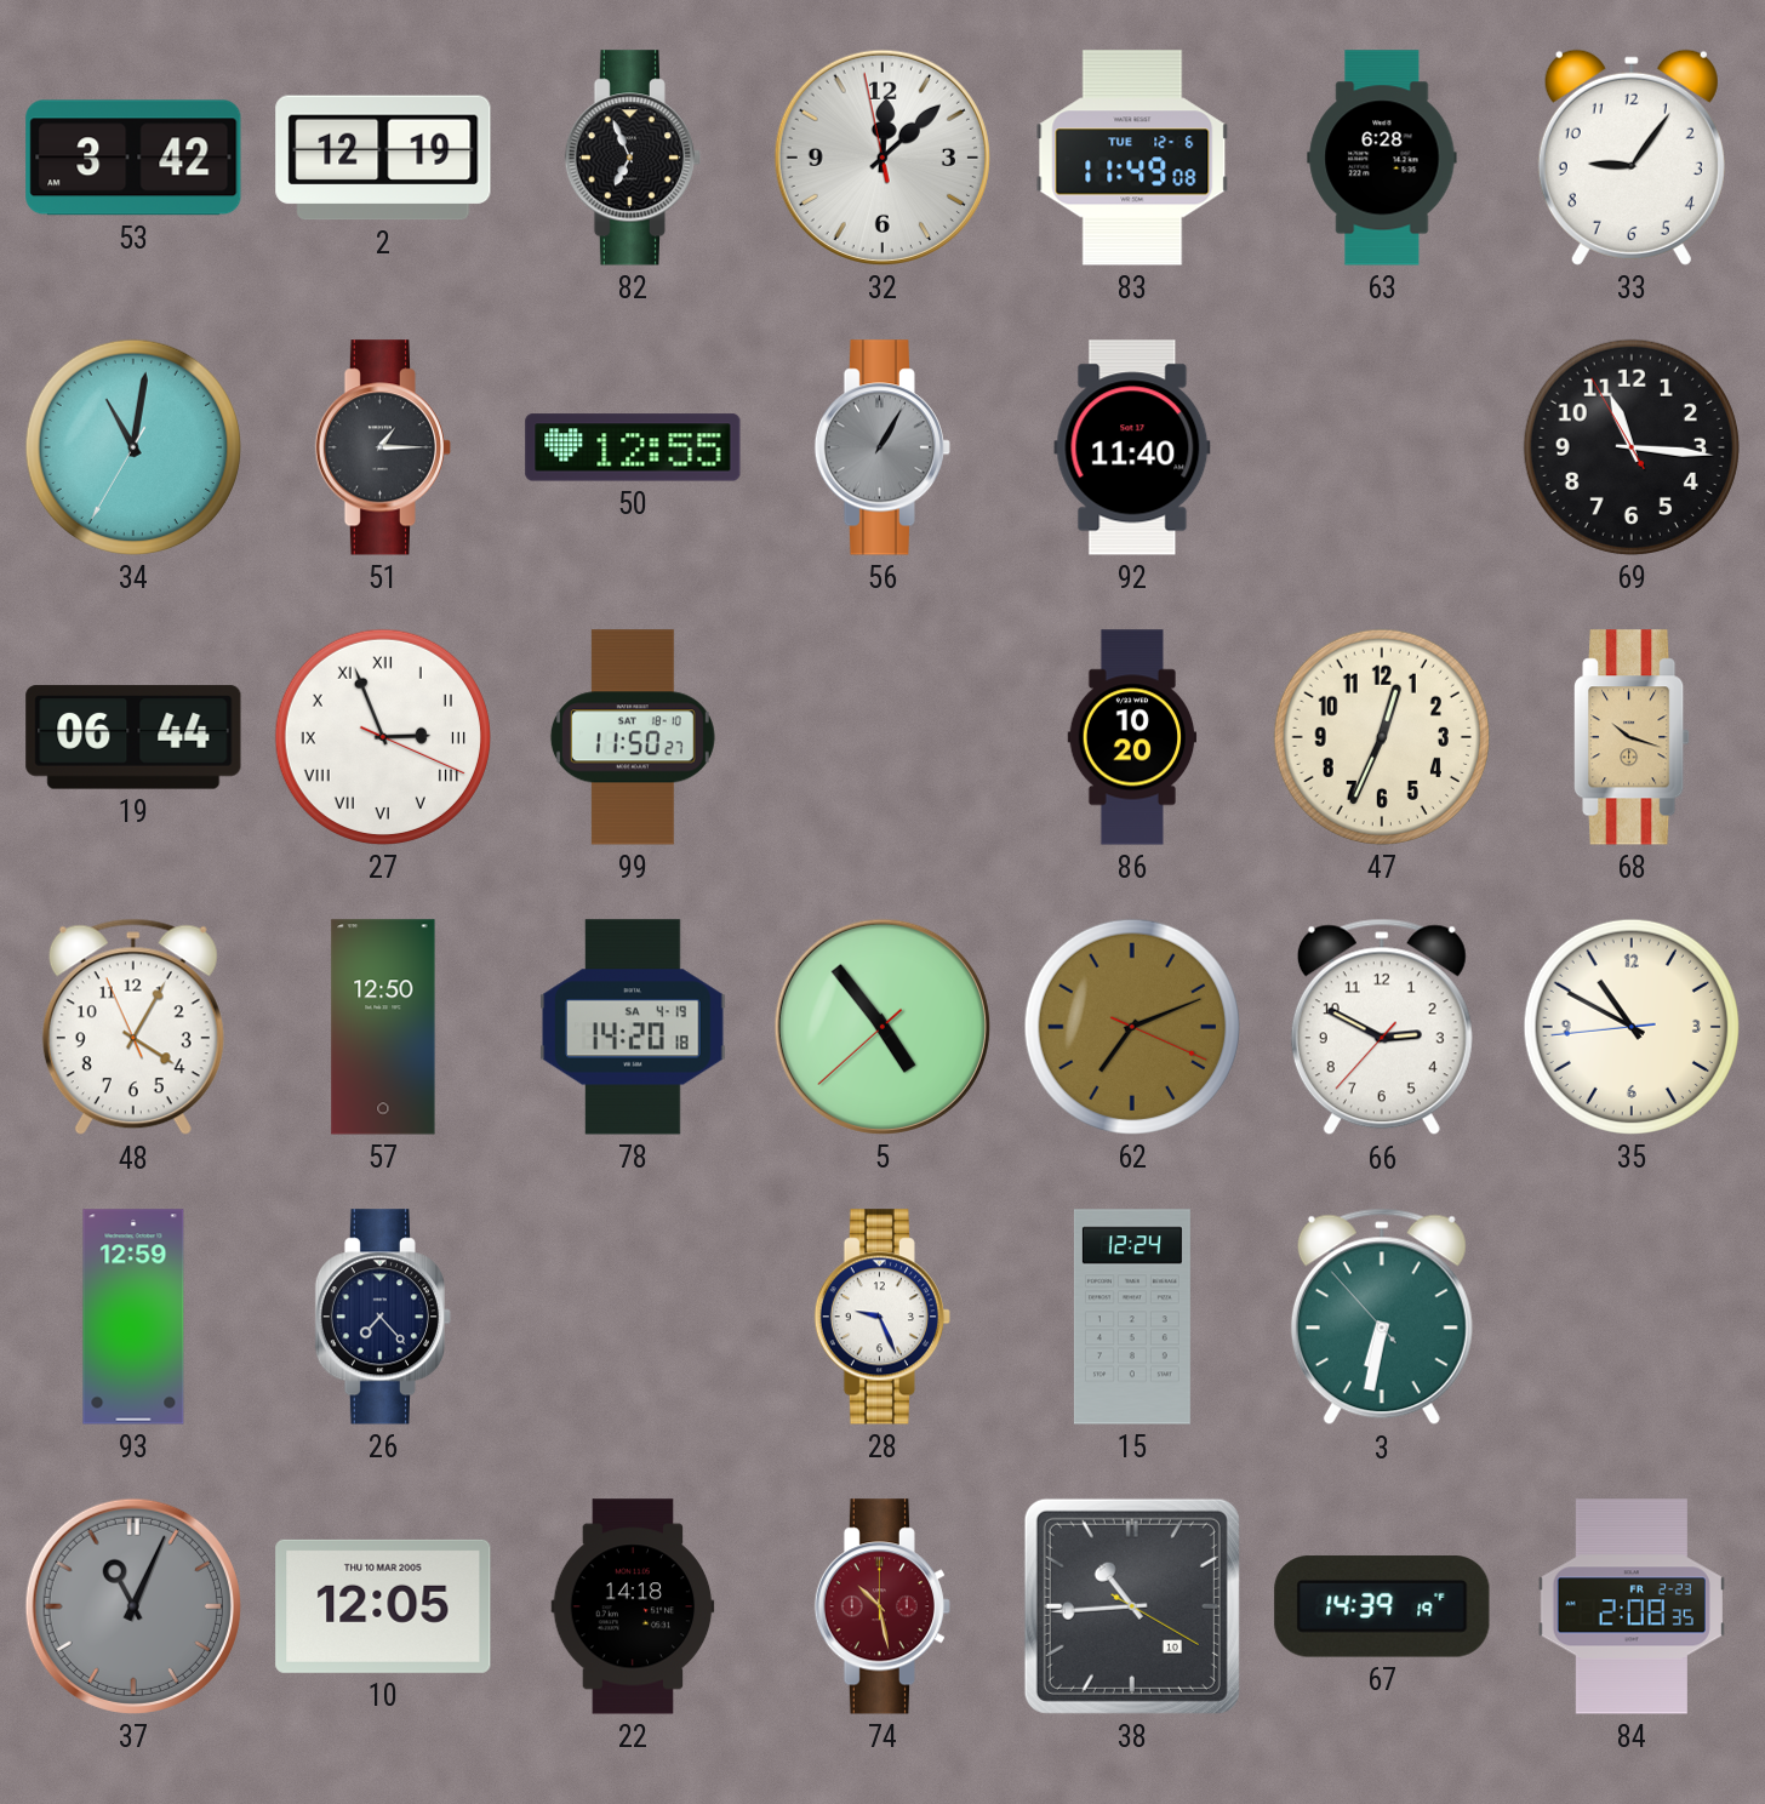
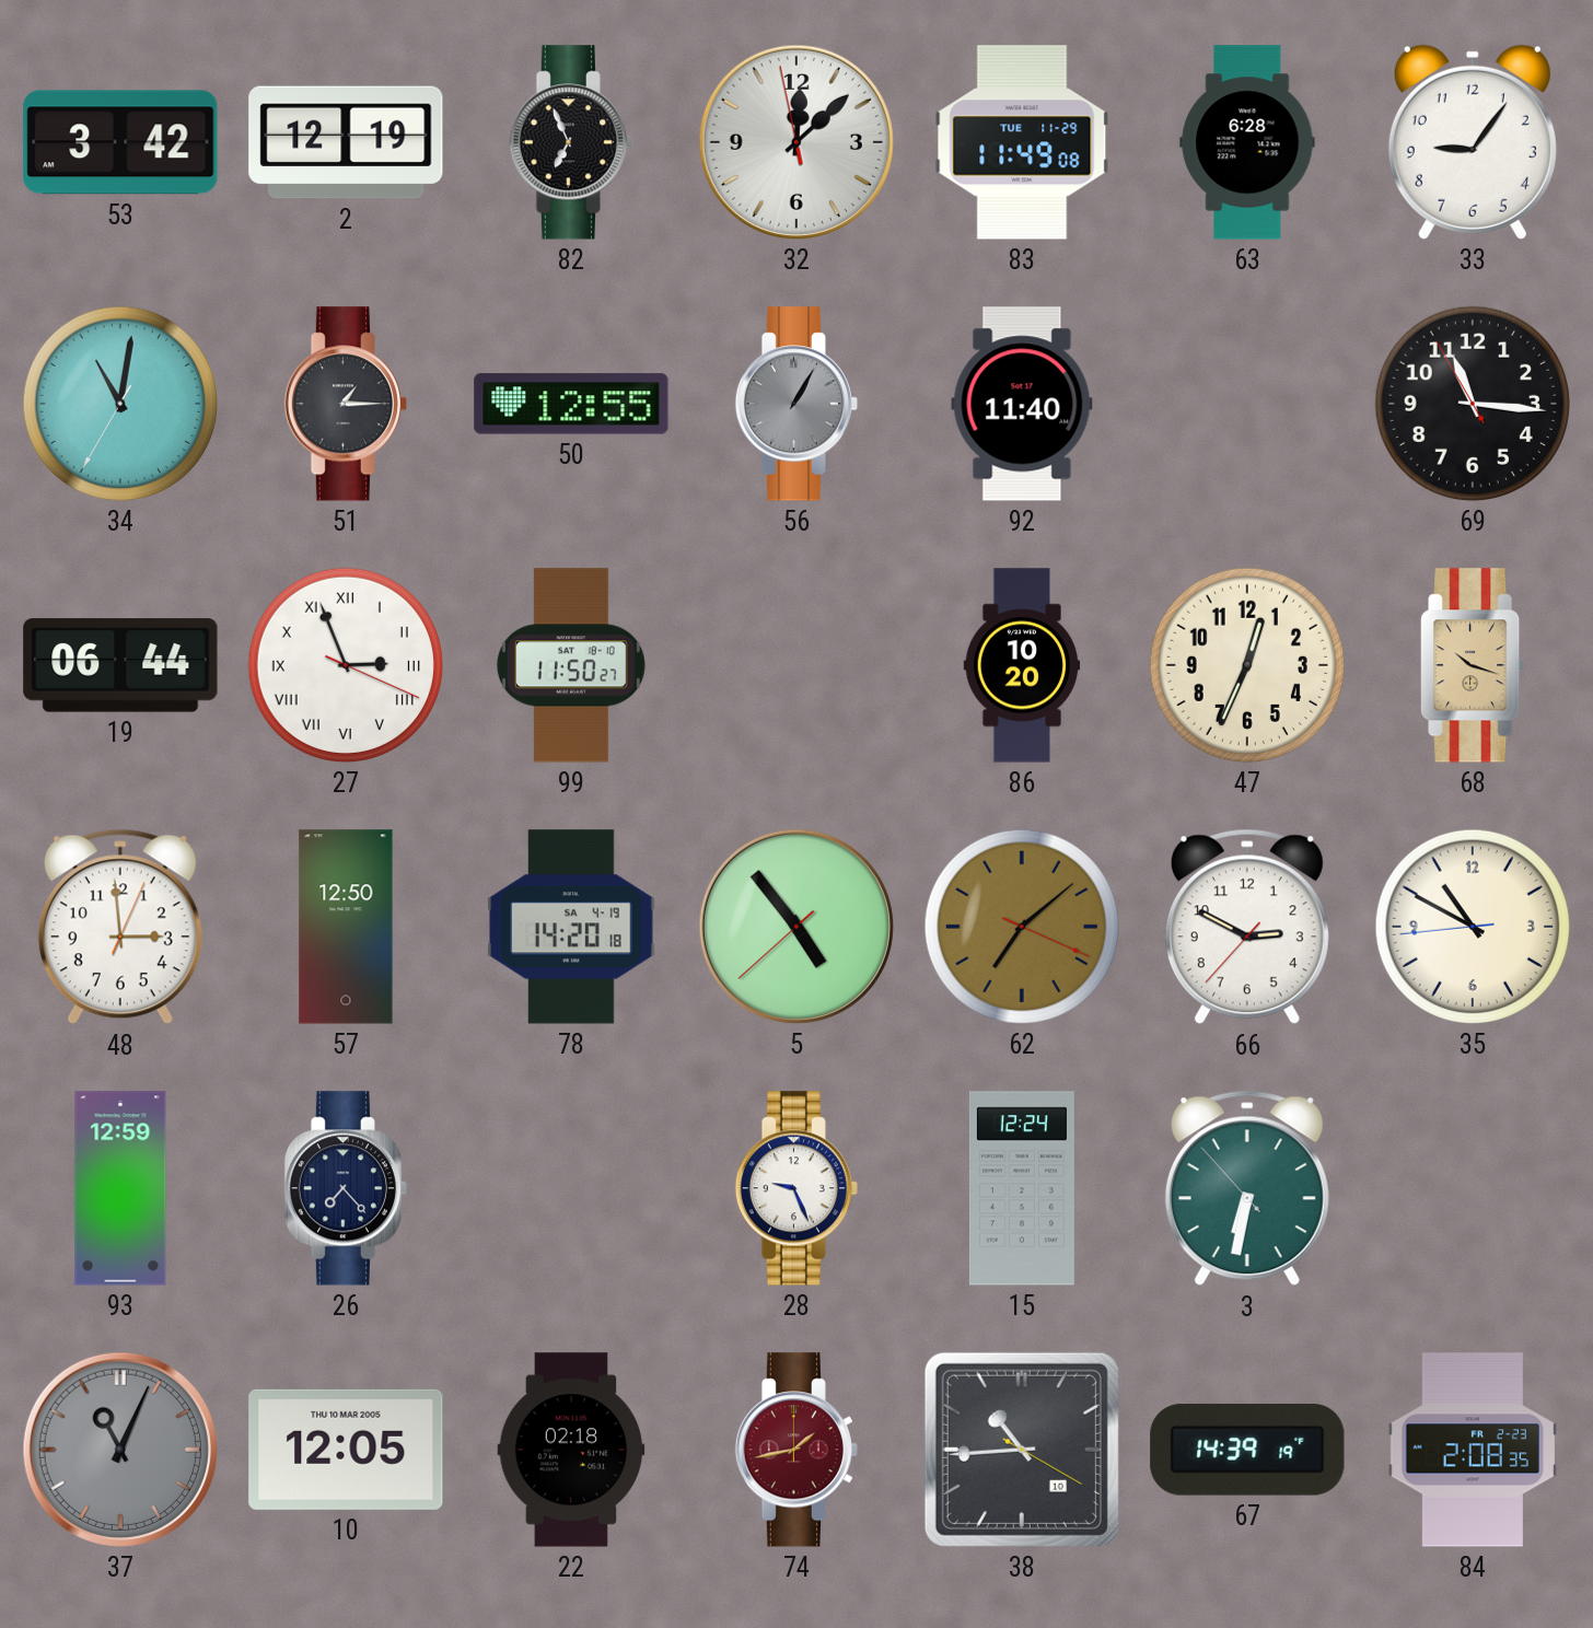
83 date: TUE 12-6 -> TUE 11-29
48: 4:04 -> 2:59
62: 7:11 -> 7:08
22: 14:18 -> 02:18
74: 10:28 -> 1:43
